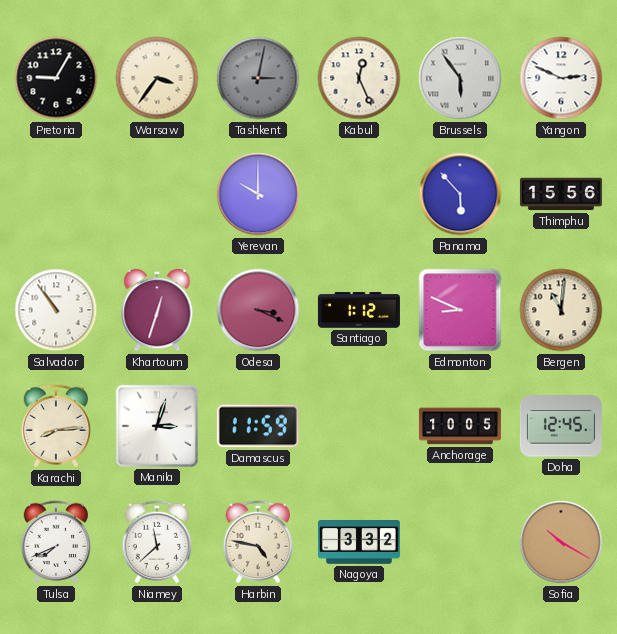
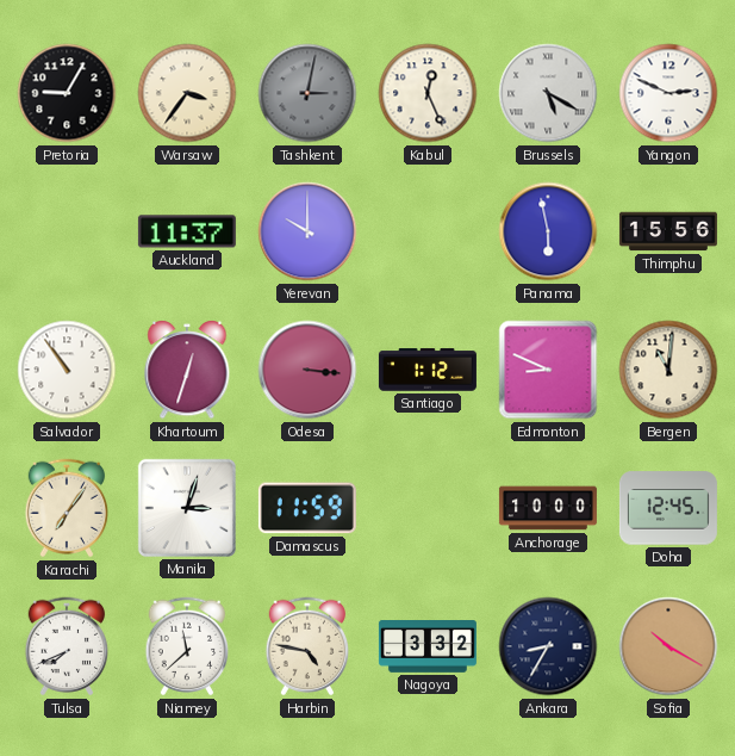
Brussels: 5:54 -> 5:20
Auckland: none -> 11:37
Panama: 5:53 -> 5:58
Odesa: 3:19 -> 3:16
Karachi: 8:14 -> 7:06
Anchorage: 10:05 -> 10:00
Ankara: none -> 8:35
